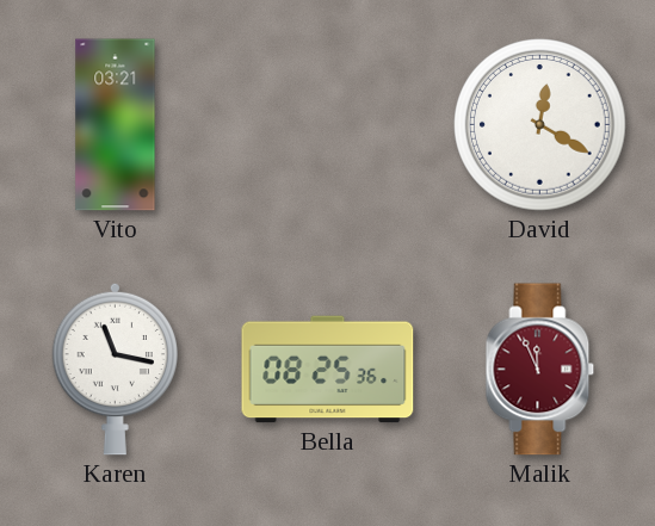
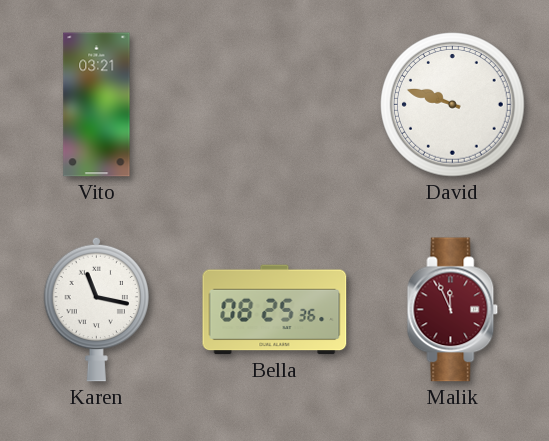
David: 12:20 -> 9:48
